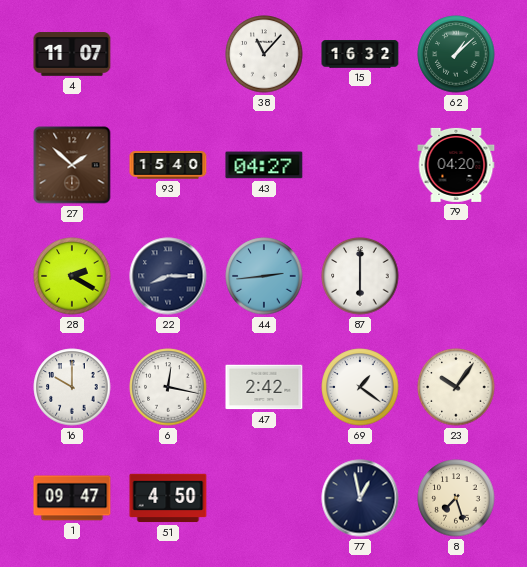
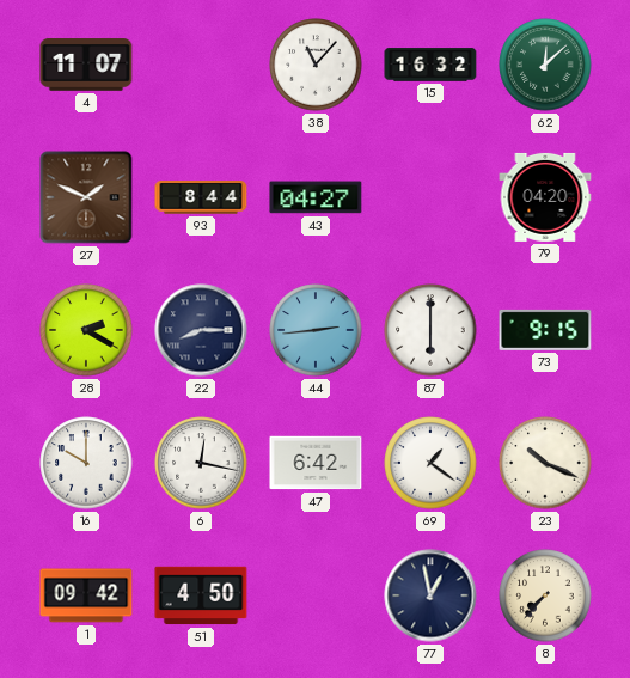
62: 1:08 -> 12:08
27: 1:52 -> 1:49
93: 15:40 -> 8:44
73: none -> 9:15
47: 2:42 -> 6:42
23: 10:06 -> 10:19
1: 09:47 -> 09:42
8: 7:27 -> 7:37
